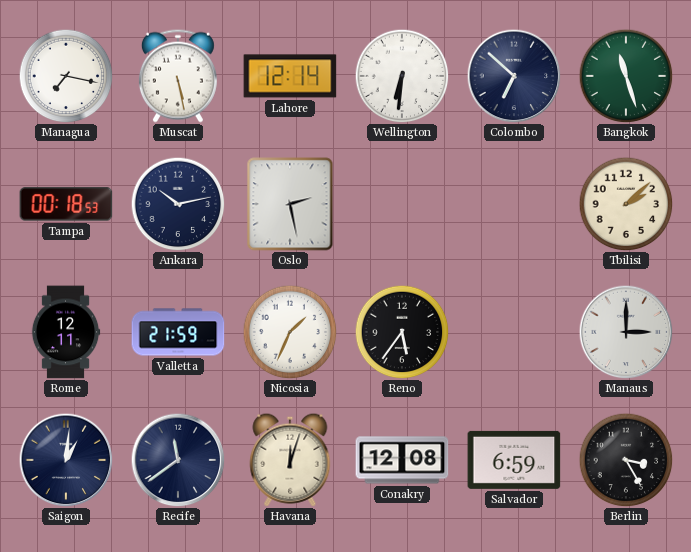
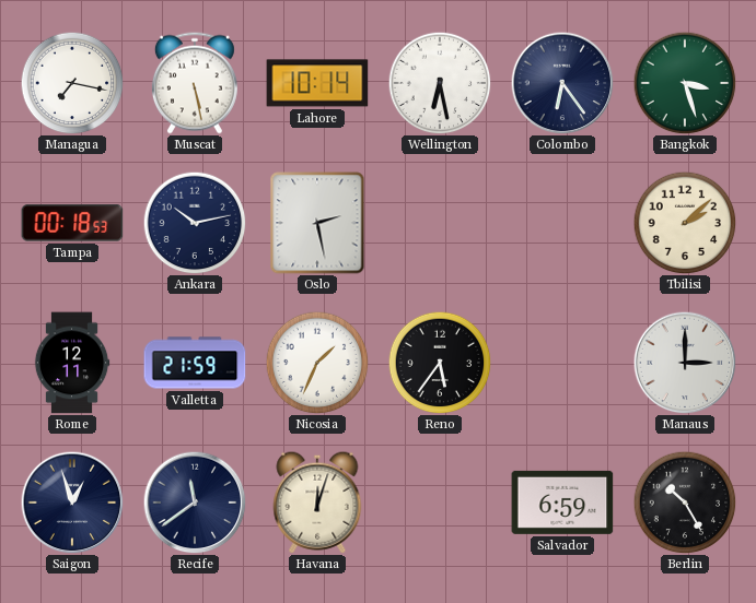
Lahore: 12:14 -> 10:14
Wellington: 6:31 -> 6:28
Colombo: 6:52 -> 6:24
Bangkok: 11:27 -> 3:27
Saigon: 1:01 -> 12:57
Conakry: 12:08 -> none
Berlin: 3:25 -> 10:25
